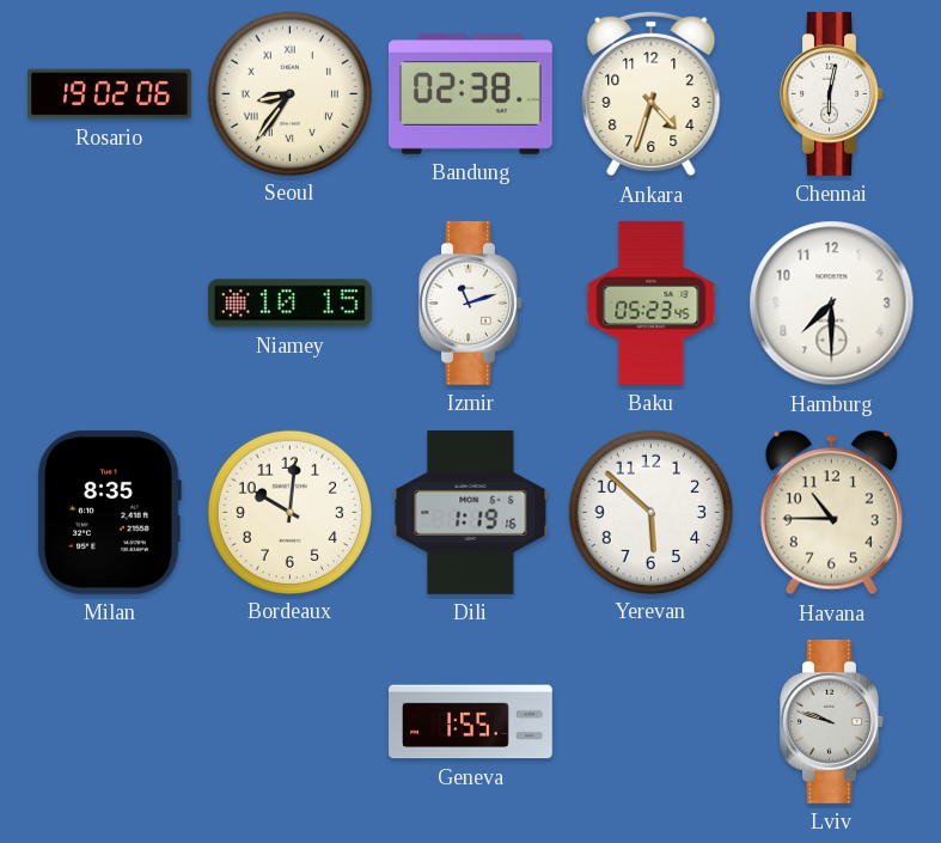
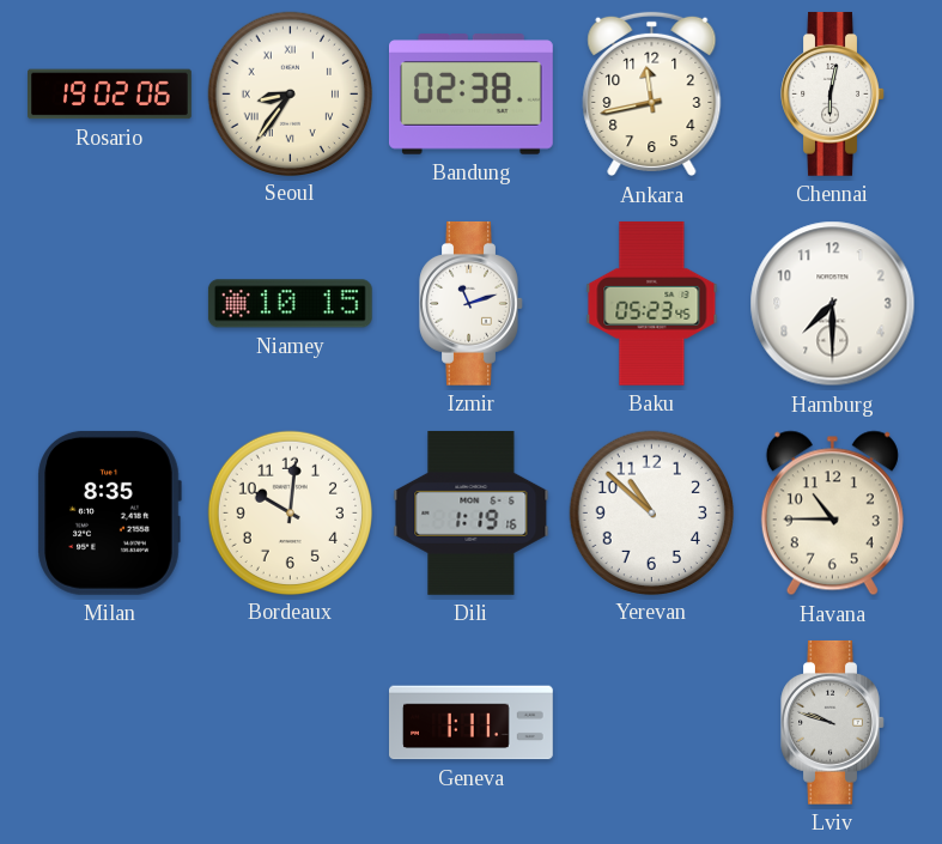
Ankara: 4:33 -> 11:43
Yerevan: 5:52 -> 10:52
Geneva: 1:55 -> 1:11
